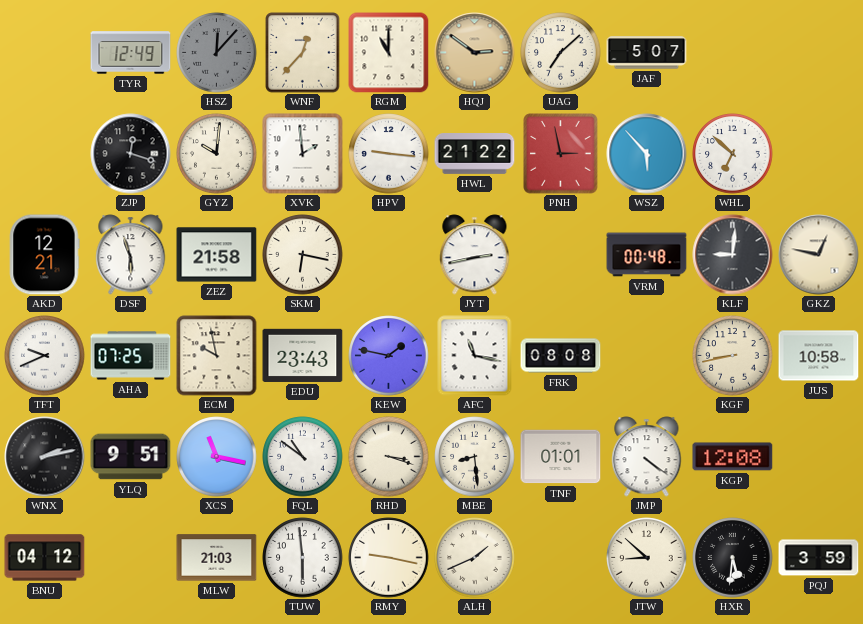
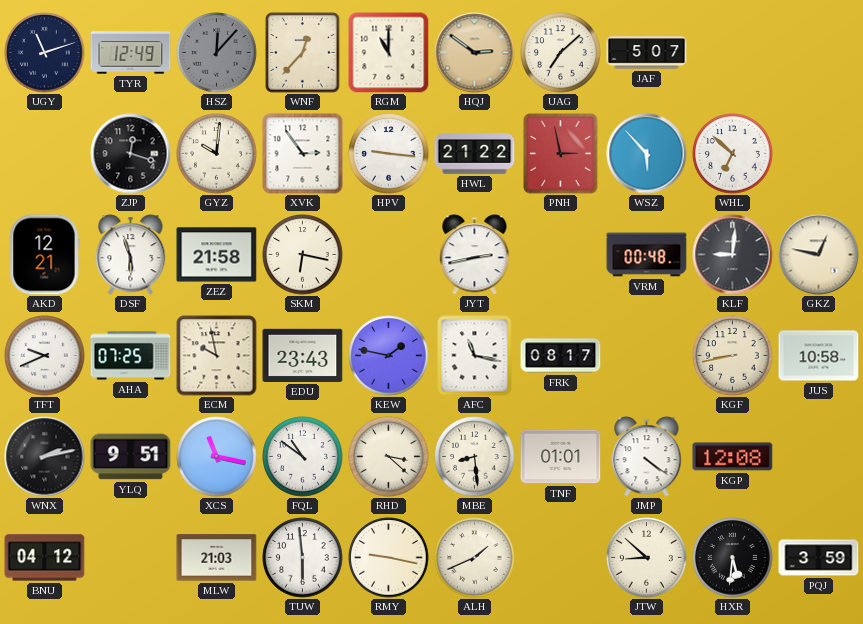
UGY: none -> 11:12
XVK: 1:59 -> 2:54
FRK: 08:08 -> 08:17
RHD: 3:18 -> 3:22
